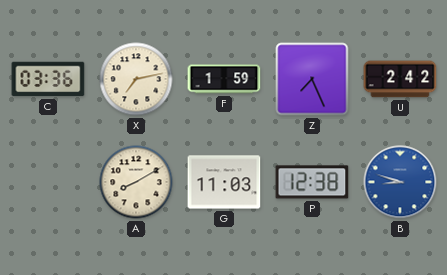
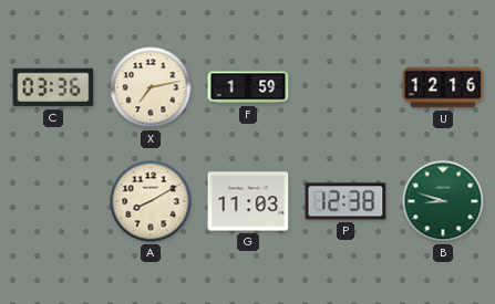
Z: 7:26 -> none
U: 2:42 -> 12:16
B dial: blue -> green
